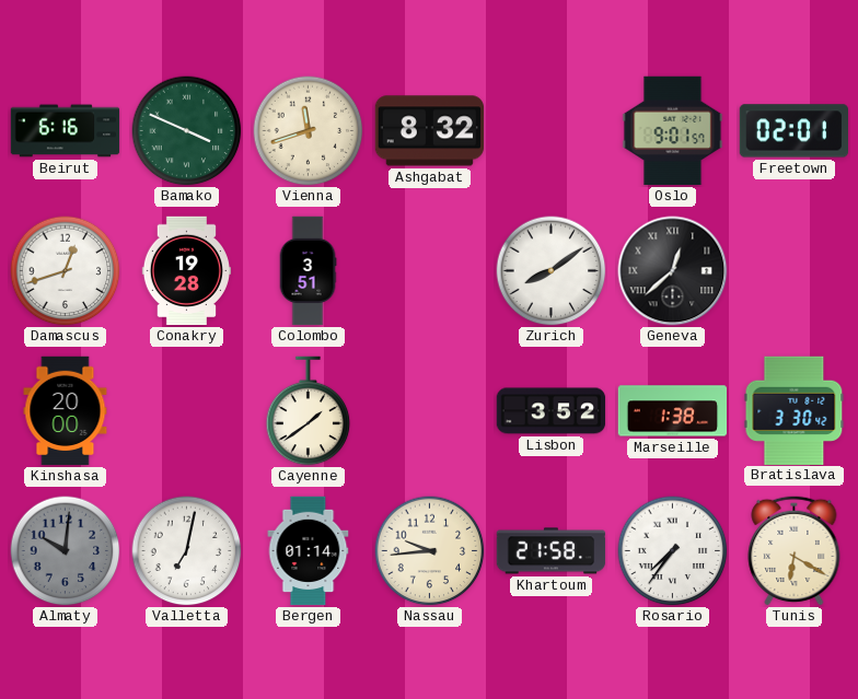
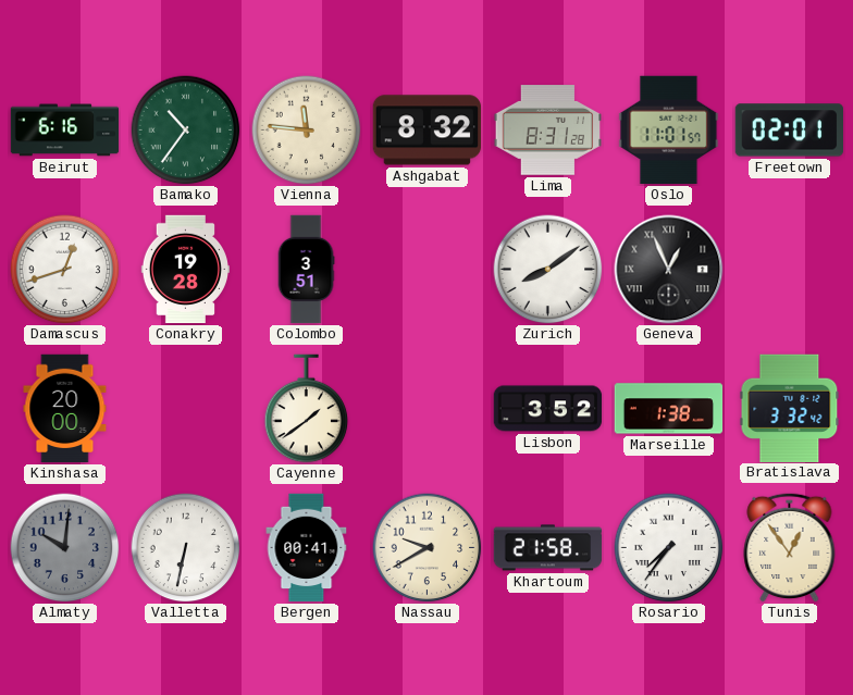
Bamako: 3:49 -> 10:36
Vienna: 11:42 -> 11:46
Lima: none -> 8:31
Oslo: 9:01 -> 11:01
Geneva: 12:38 -> 12:56
Bratislava: 3:30 -> 3:32
Valletta: 7:02 -> 6:32
Bergen: 01:14 -> 00:41
Nassau: 9:44 -> 9:40
Tunis: 6:20 -> 12:54
